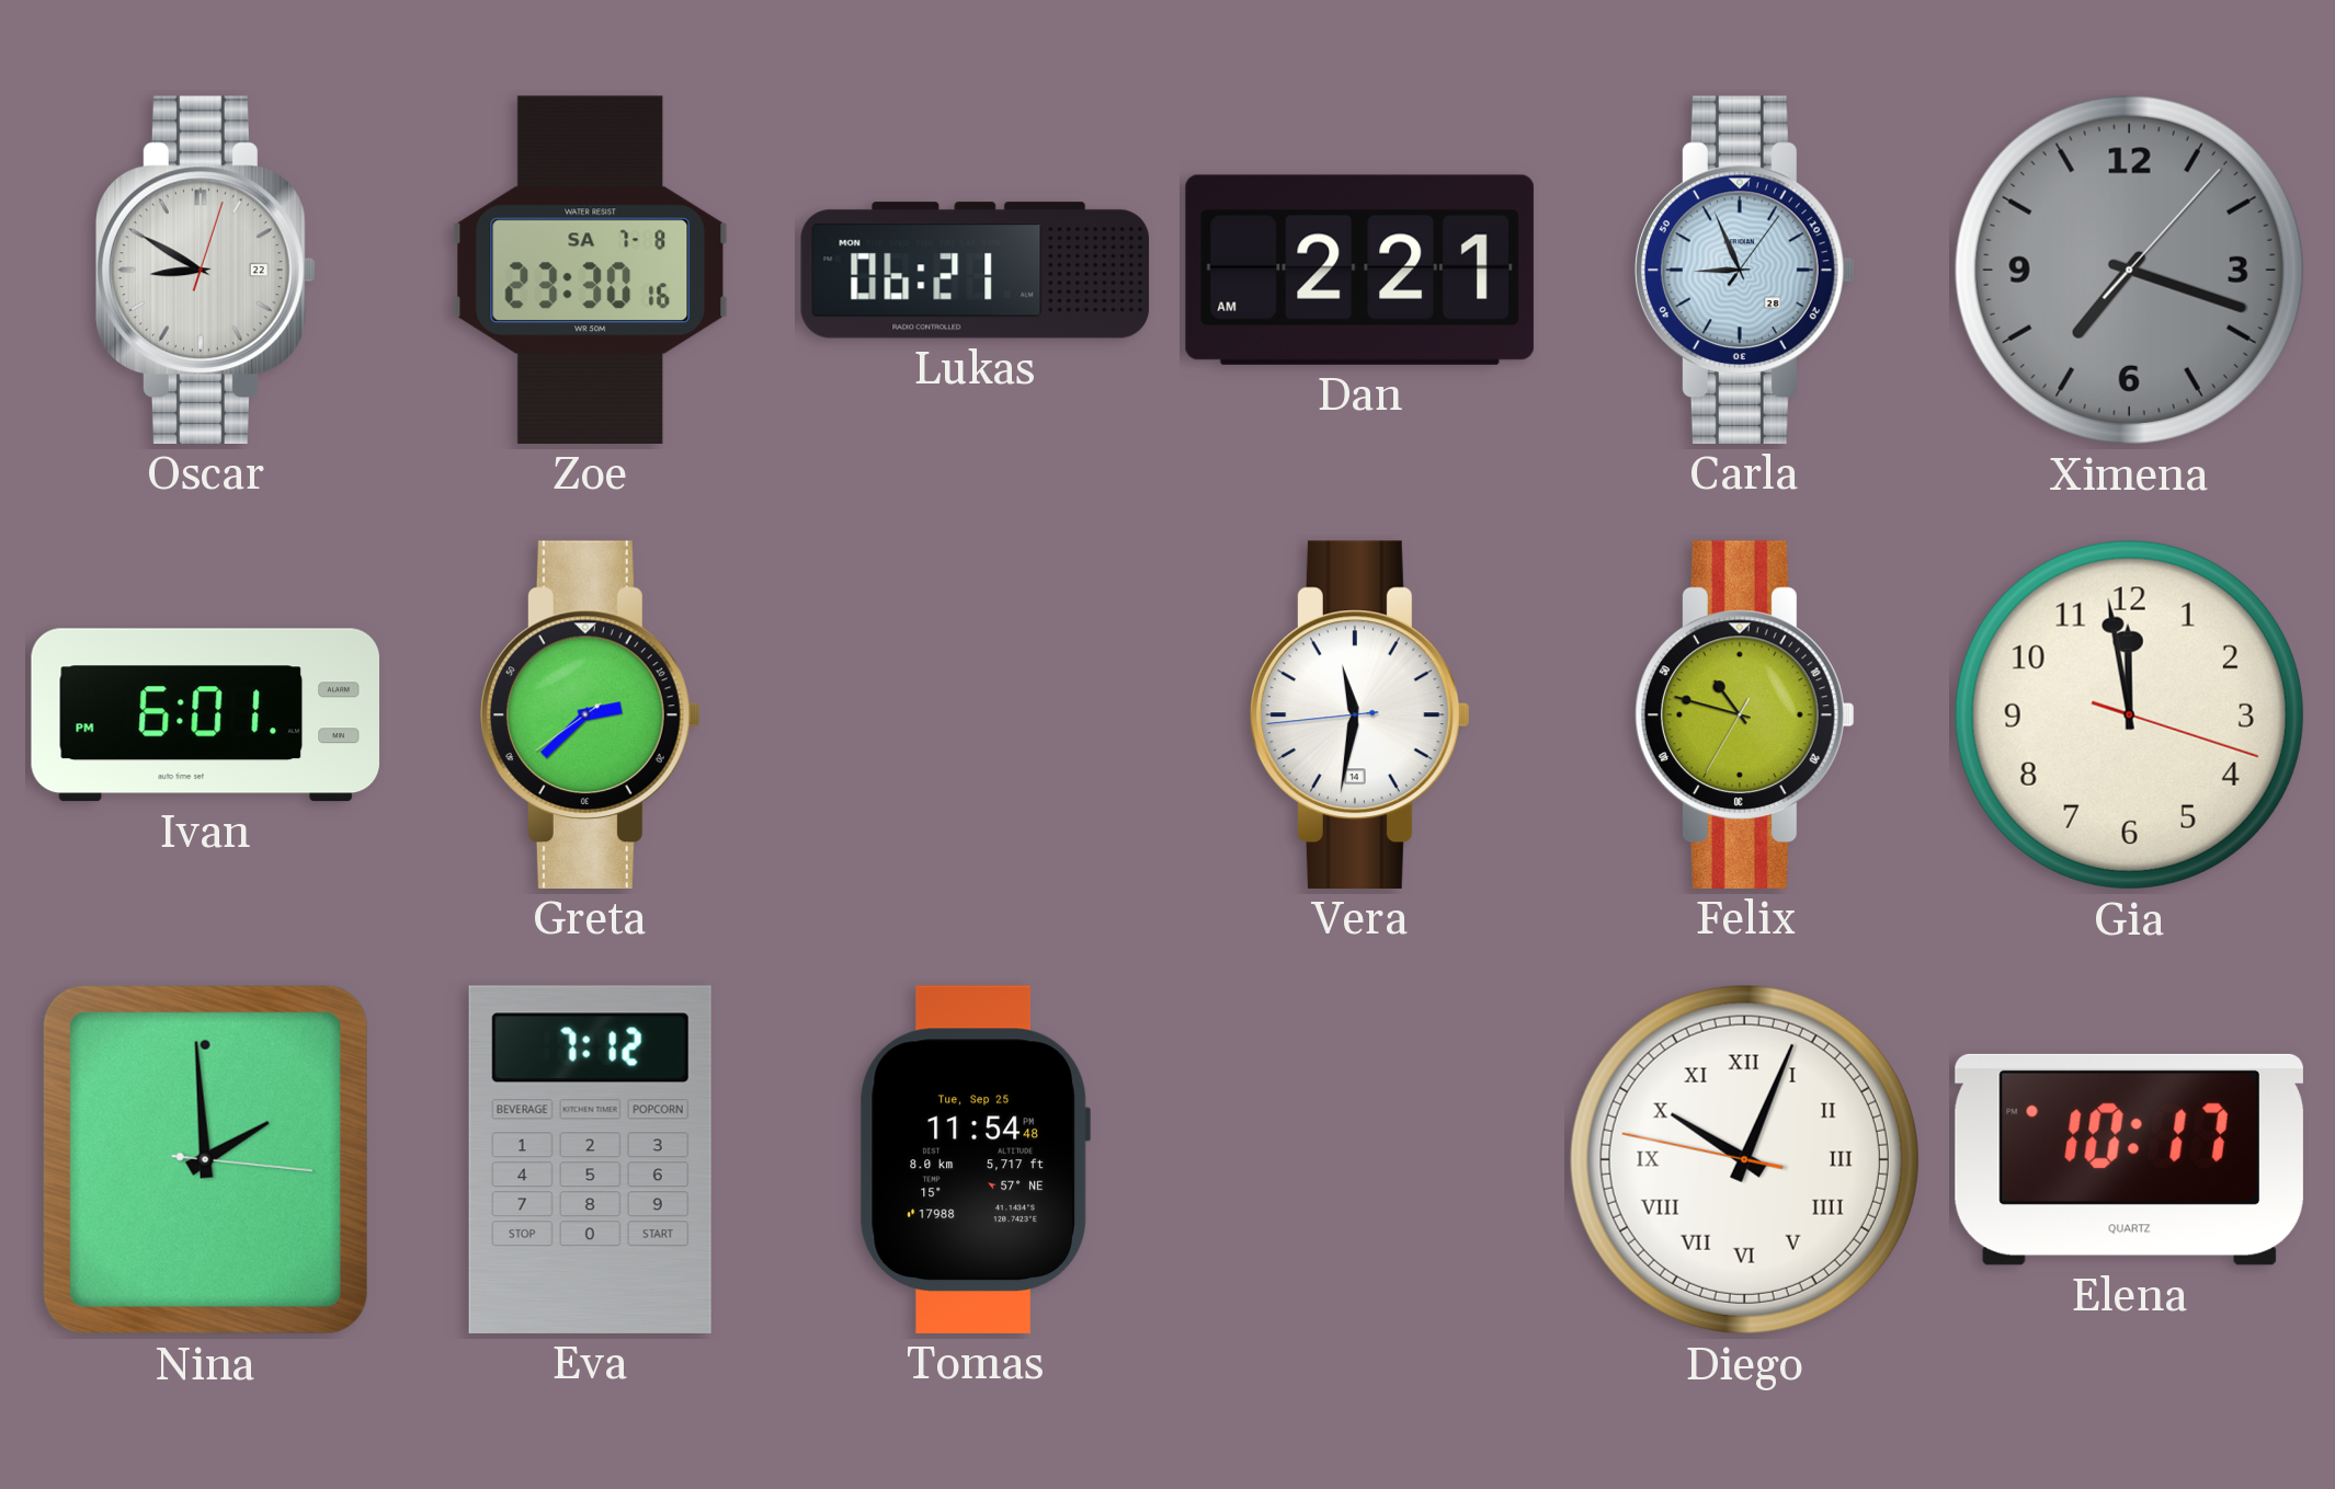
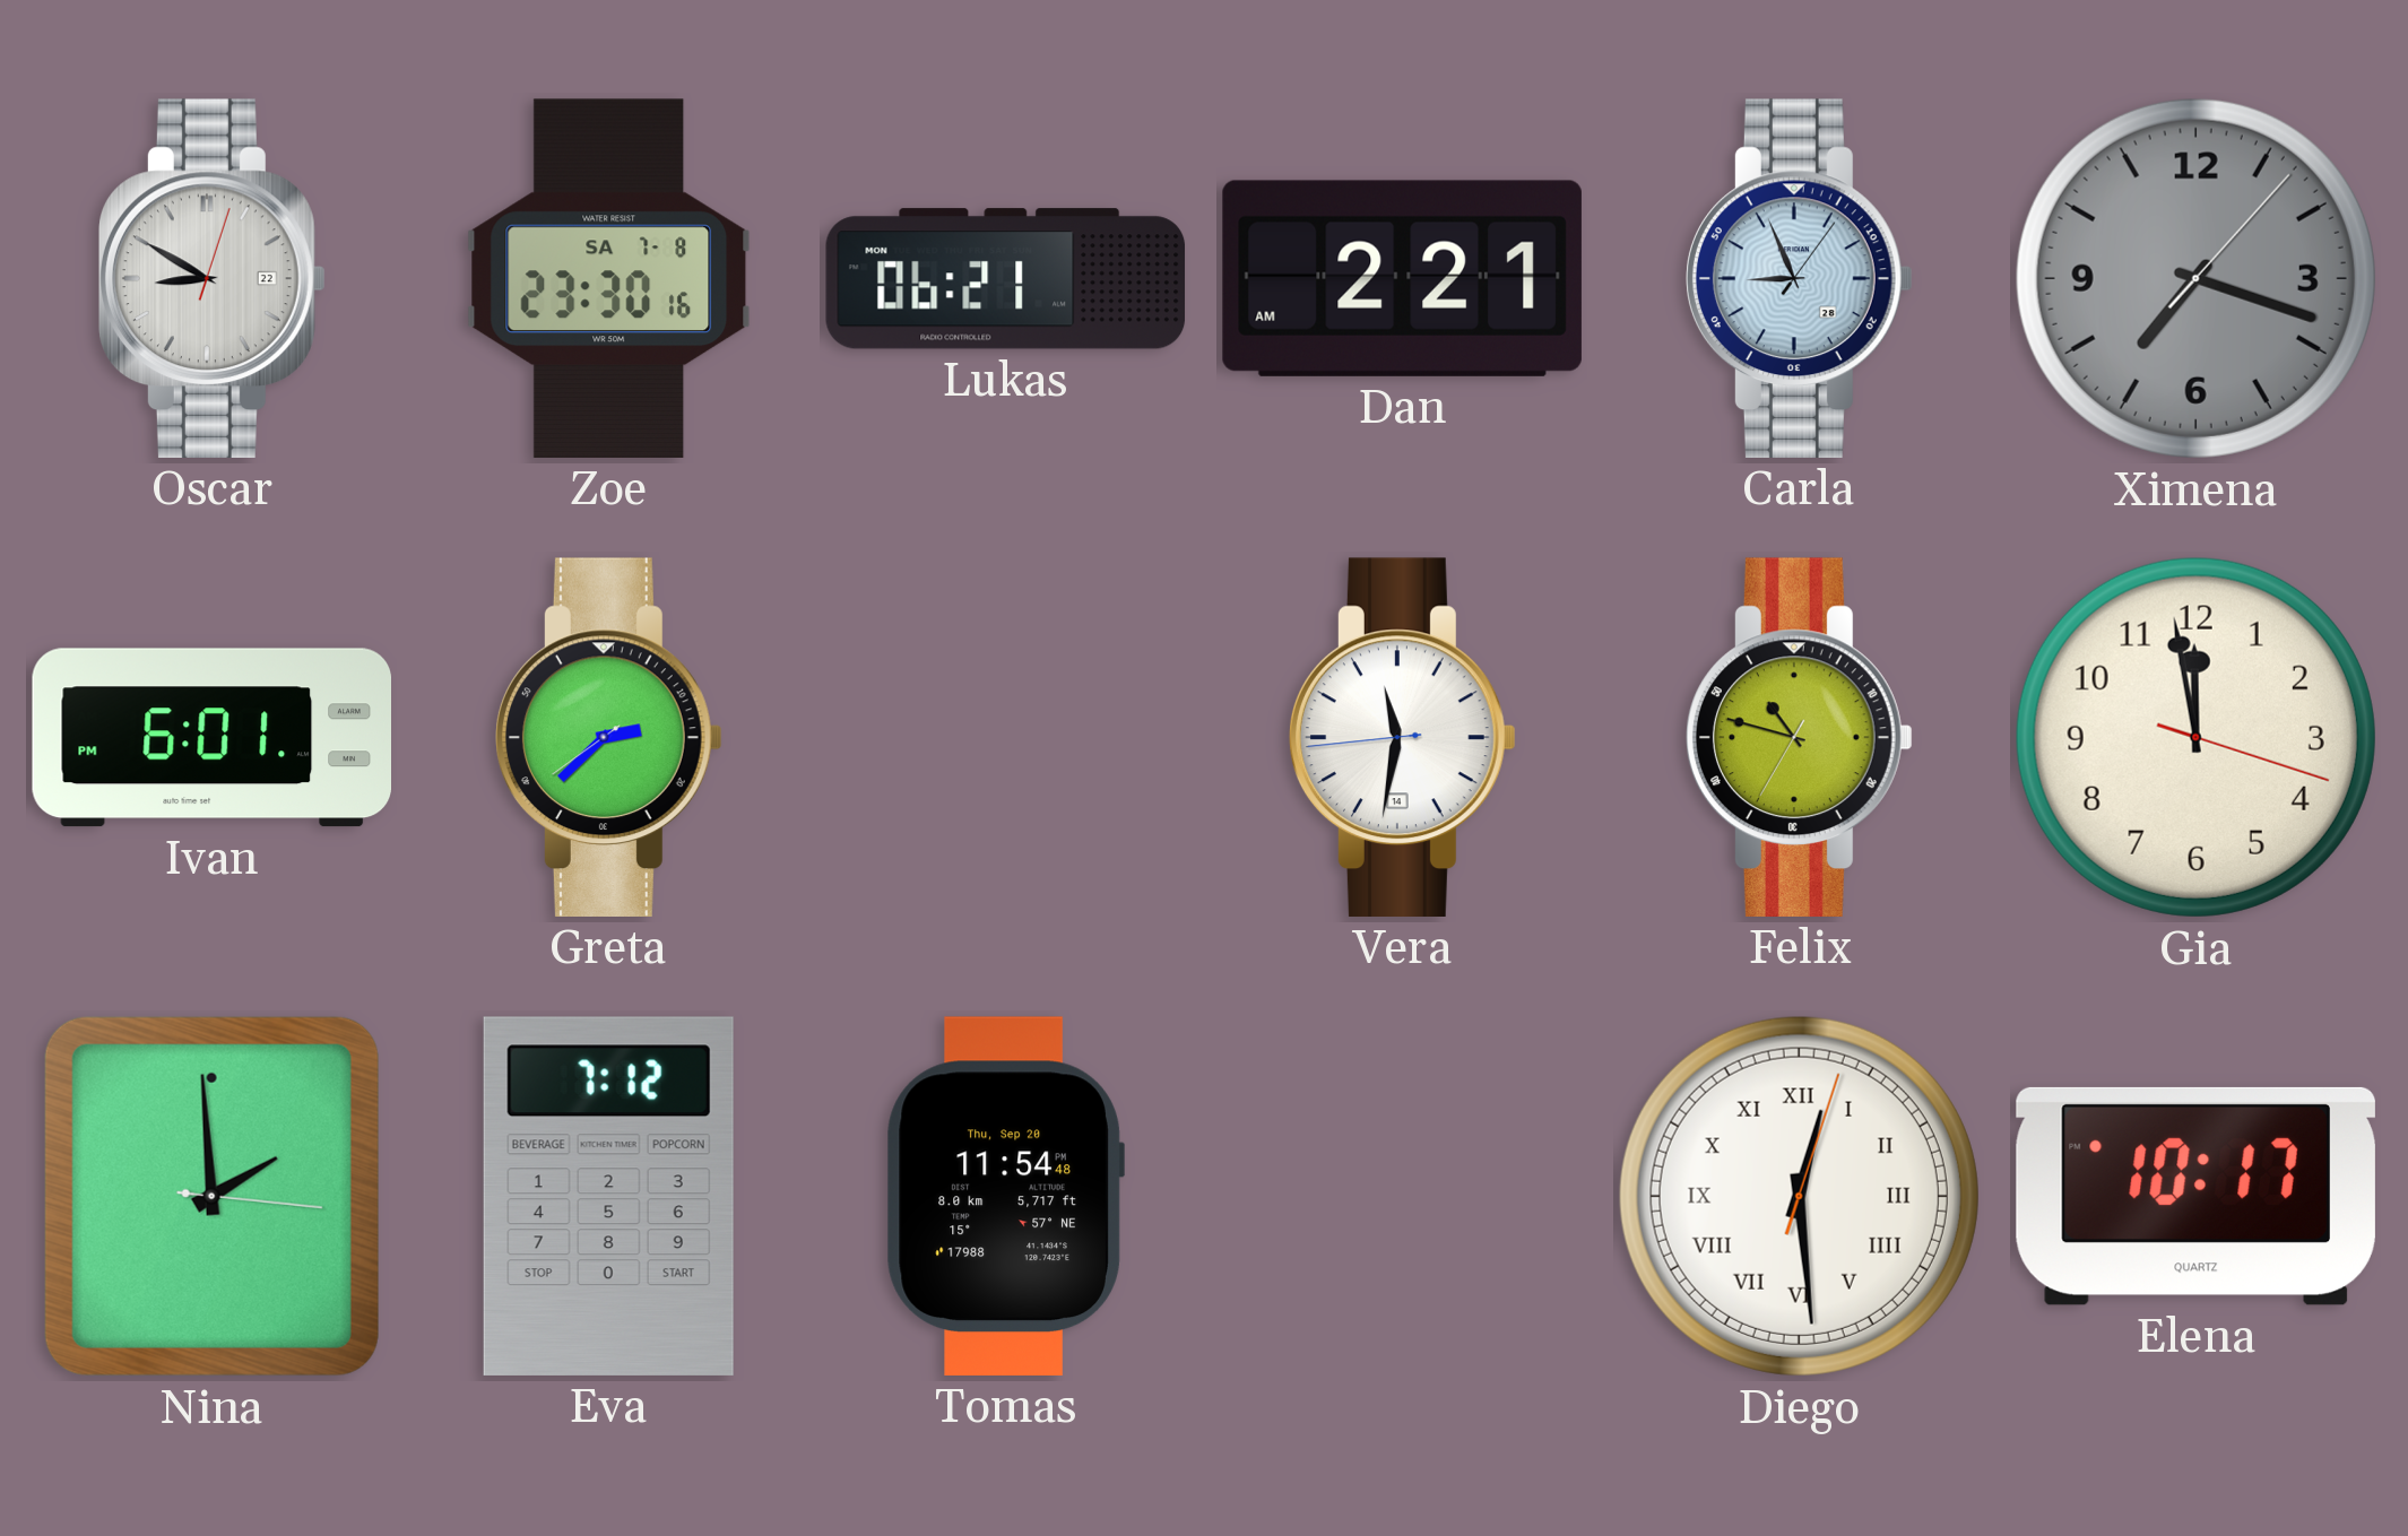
Tomas date: Tue, Sep 25 -> Thu, Sep 20
Diego: 10:03 -> 12:29
